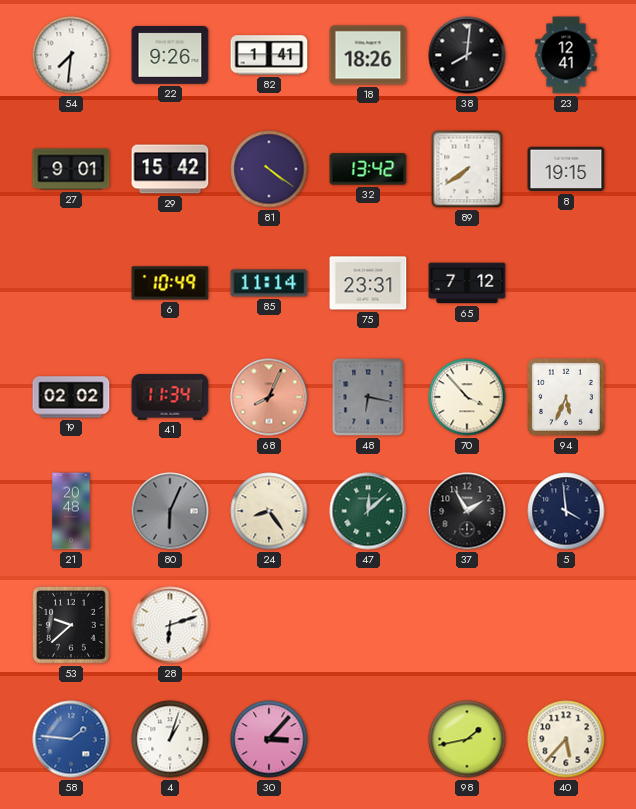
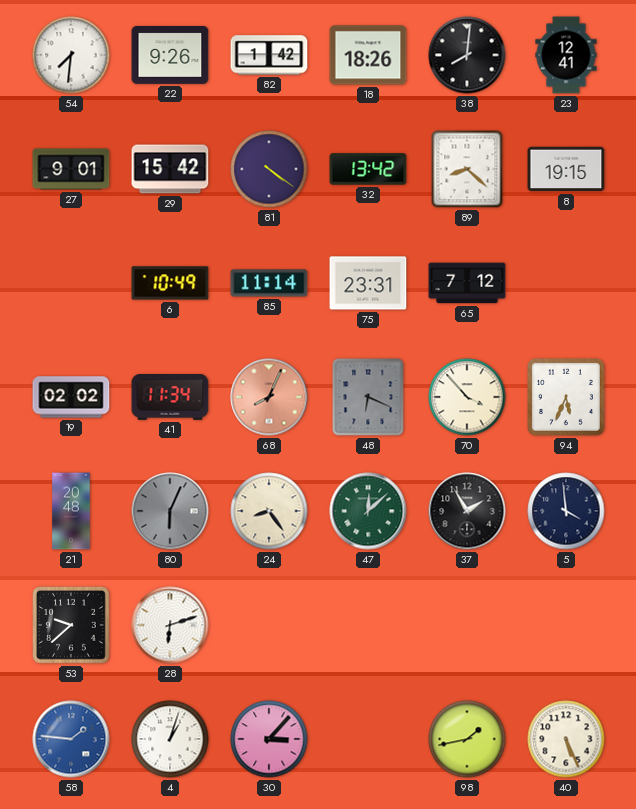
82: 1:41 -> 1:42
89: 7:39 -> 8:22
48: 6:17 -> 6:19
40: 5:37 -> 5:26
